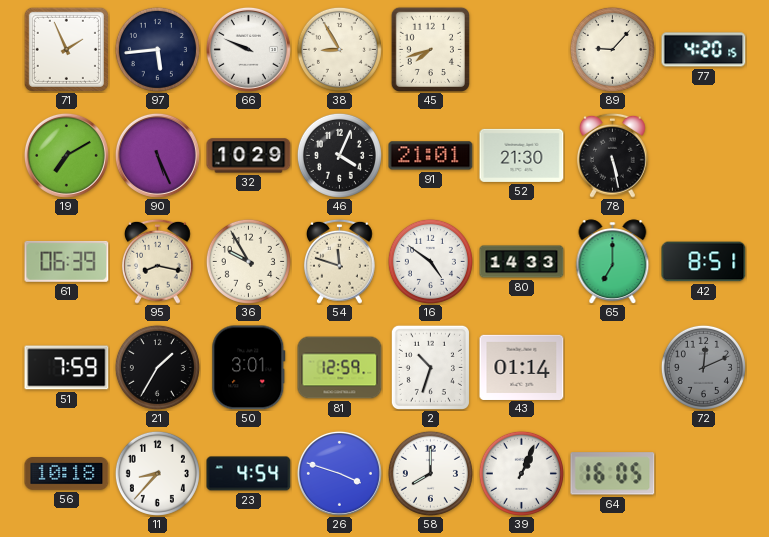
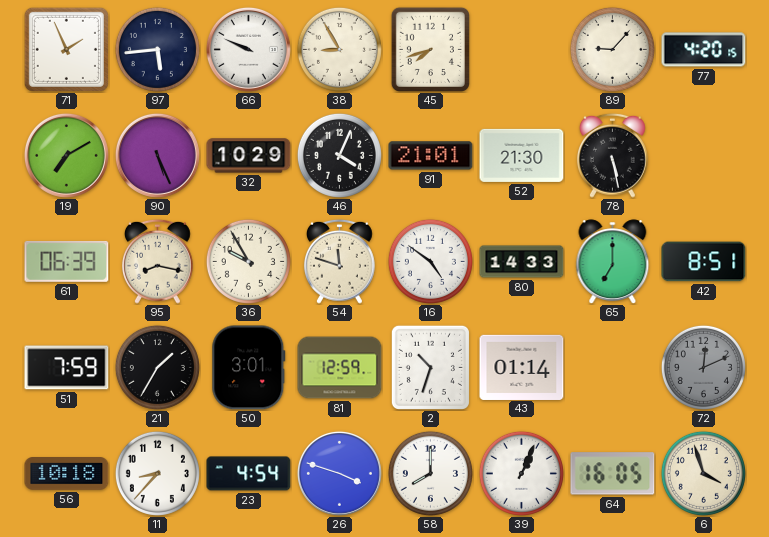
6: none -> 3:57
